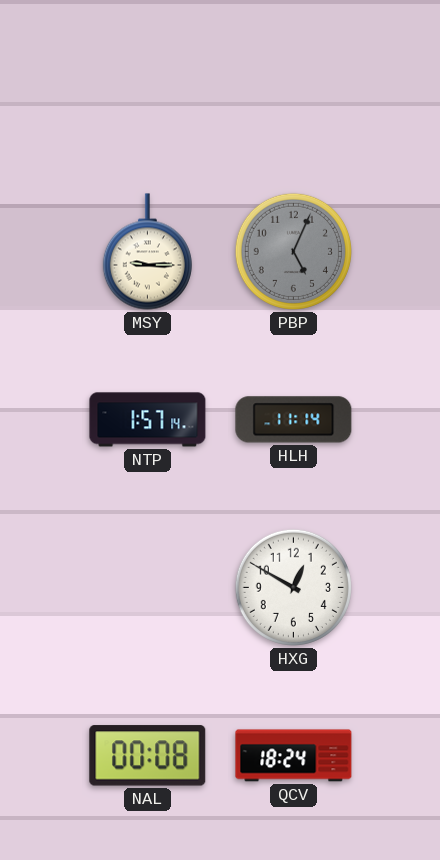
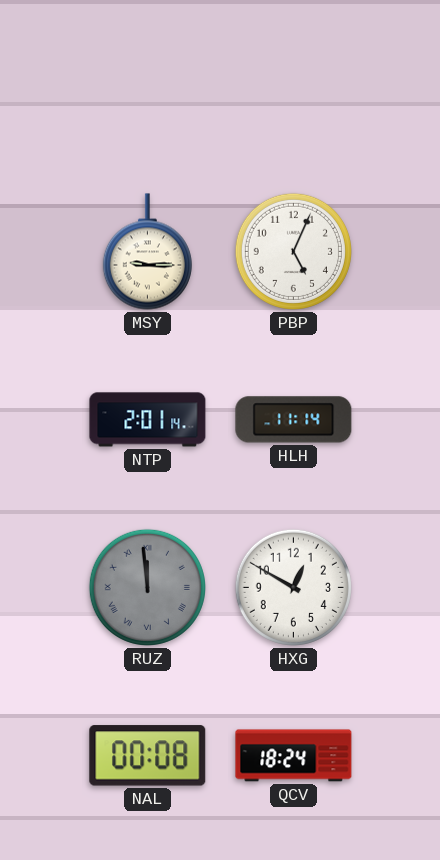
PBP dial: grey -> white
NTP: 1:57 -> 2:01
RUZ: none -> 11:59
